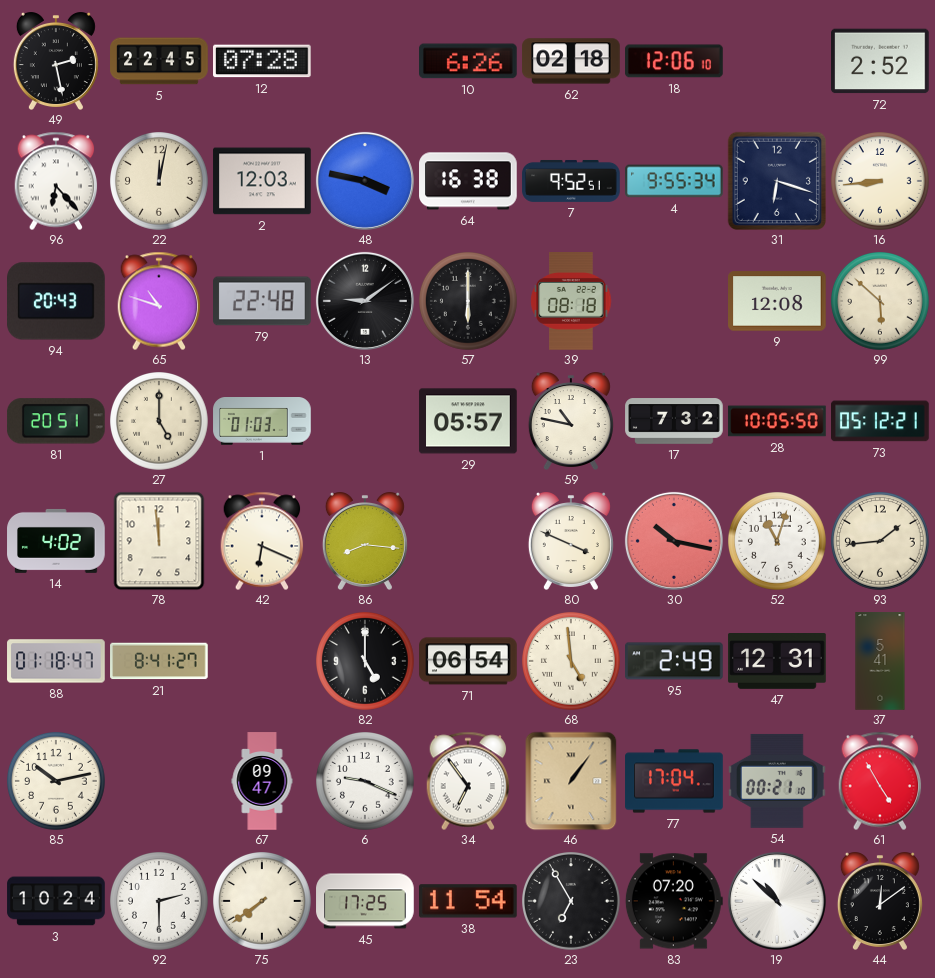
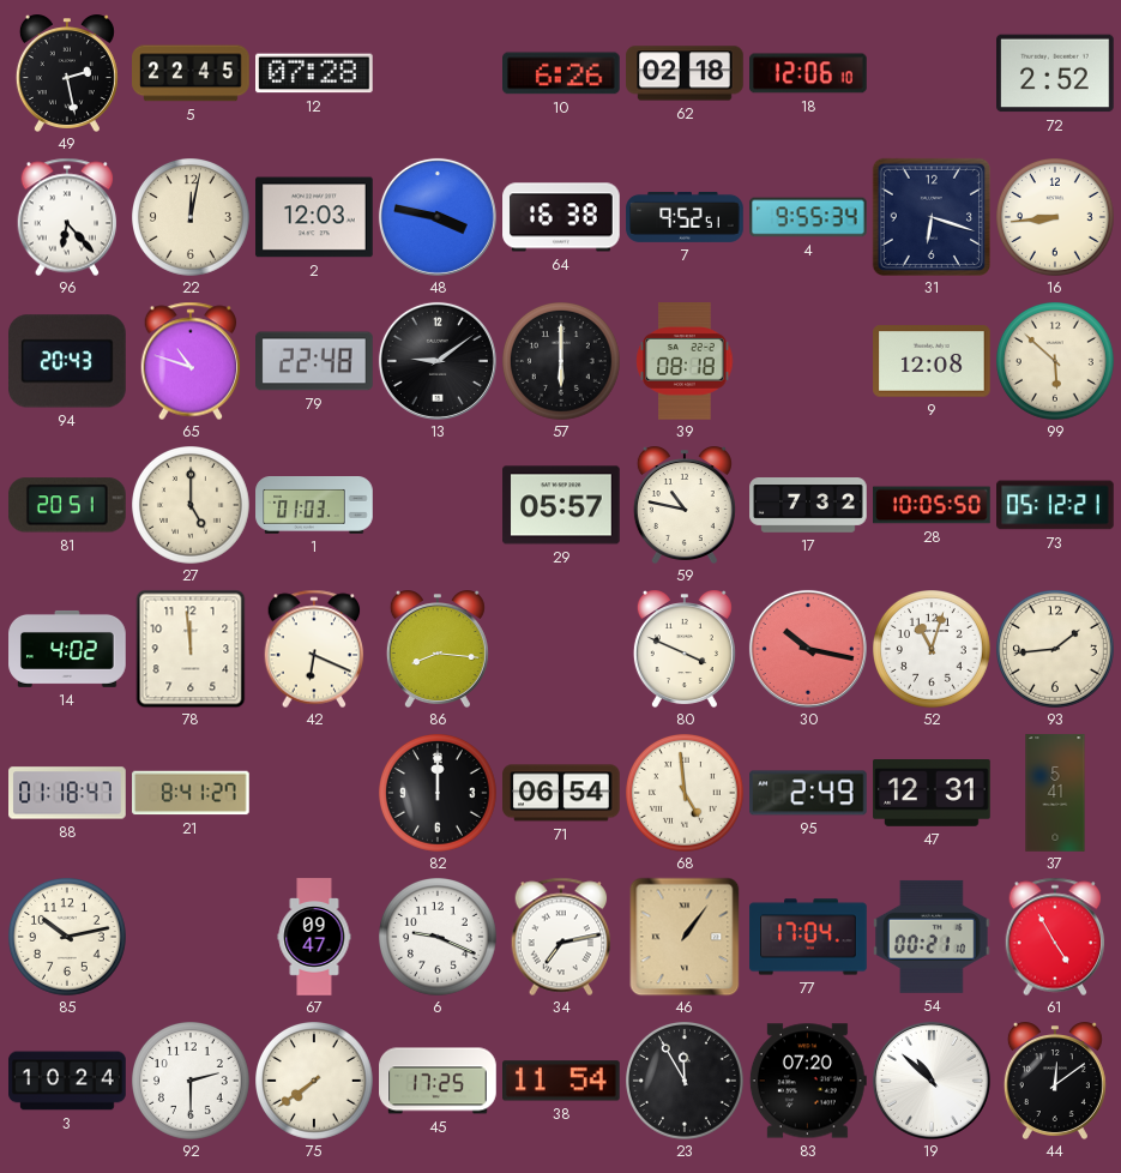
82: 5:00 -> 12:00
34: 6:54 -> 7:13
23: 6:55 -> 11:55
